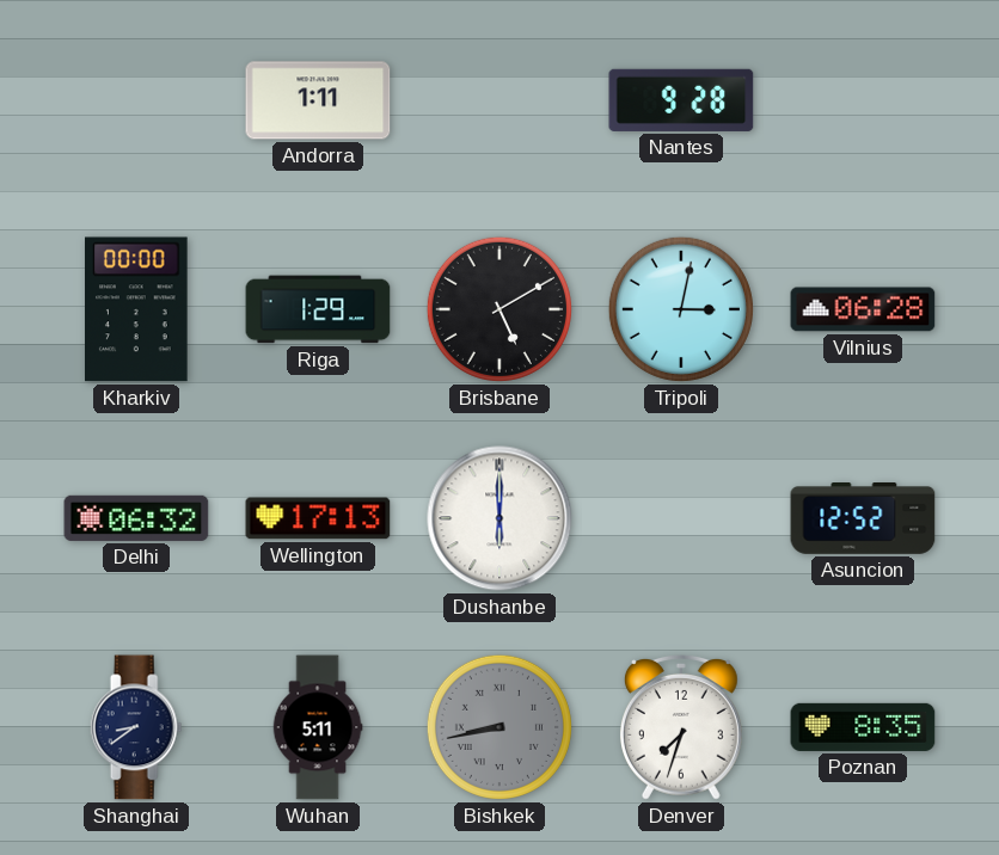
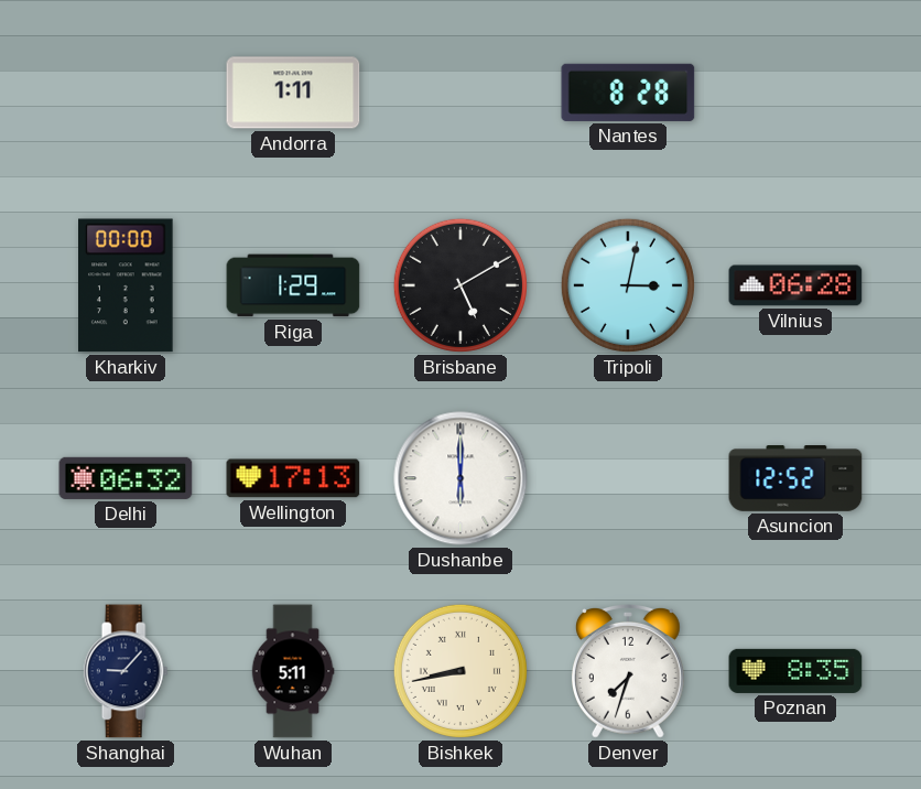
Nantes: 9:28 -> 8:28
Shanghai: 8:39 -> 9:07
Bishkek dial: grey -> cream
